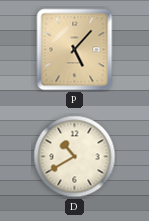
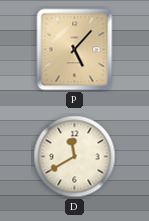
D: 10:40 -> 11:40
